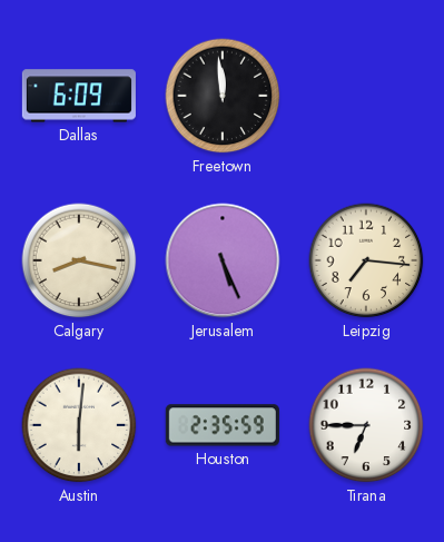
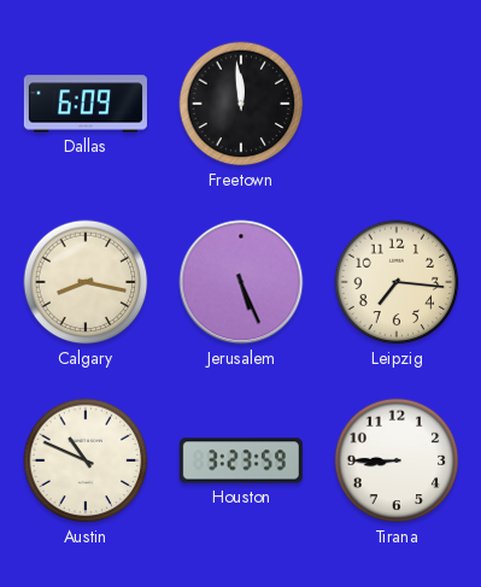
Austin: 6:01 -> 10:49
Houston: 2:35 -> 3:23
Tirana: 6:45 -> 8:45
